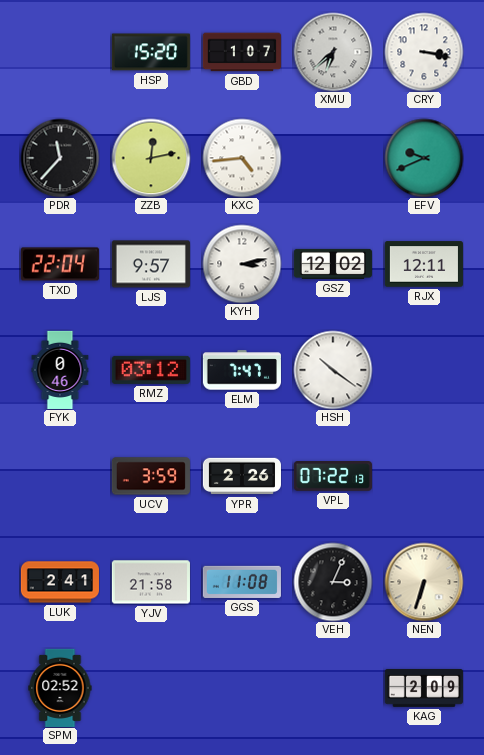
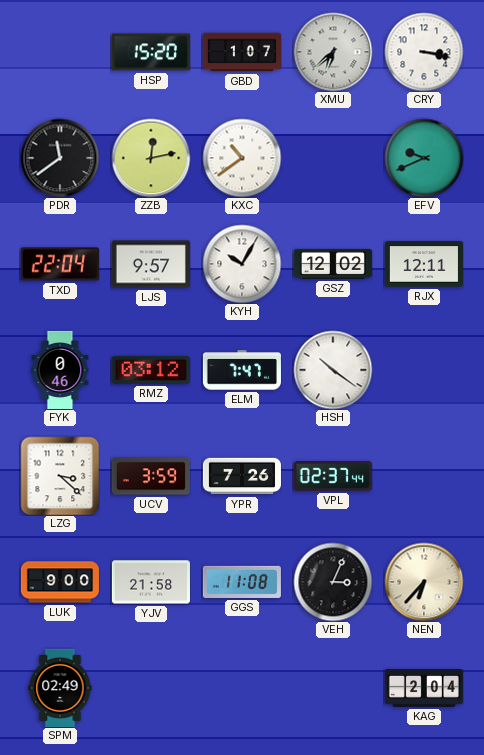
PDR: 11:37 -> 11:39
KXC: 4:44 -> 10:39
KYH: 3:13 -> 10:05
LZG: none -> 3:22
YPR: 2:26 -> 7:26
VPL: 07:22 -> 02:37
LUK: 2:41 -> 9:00
NEN: 6:33 -> 6:37
SPM: 02:52 -> 02:49
KAG: 2:09 -> 2:04
